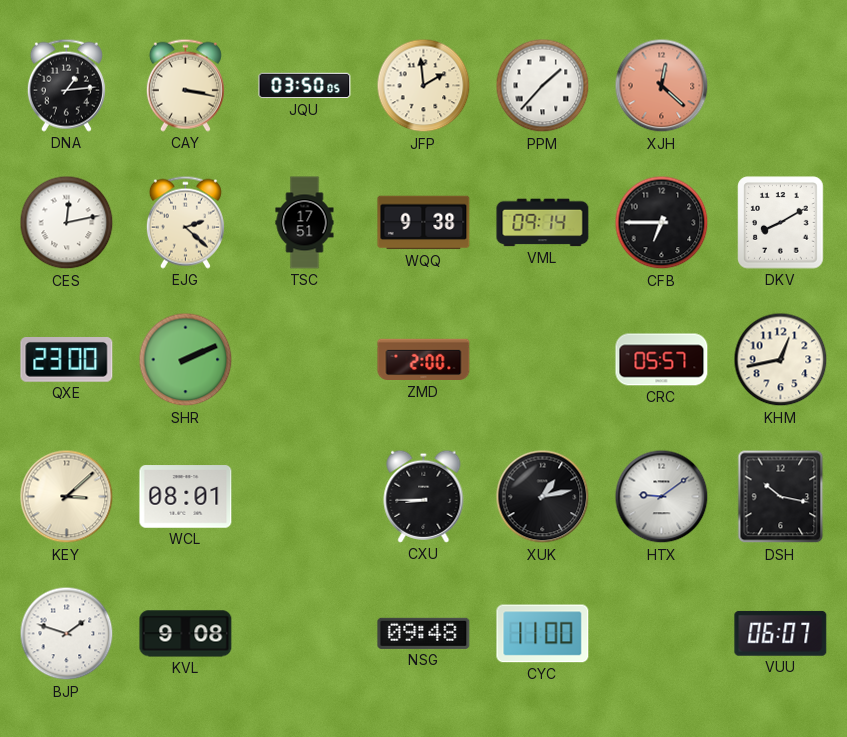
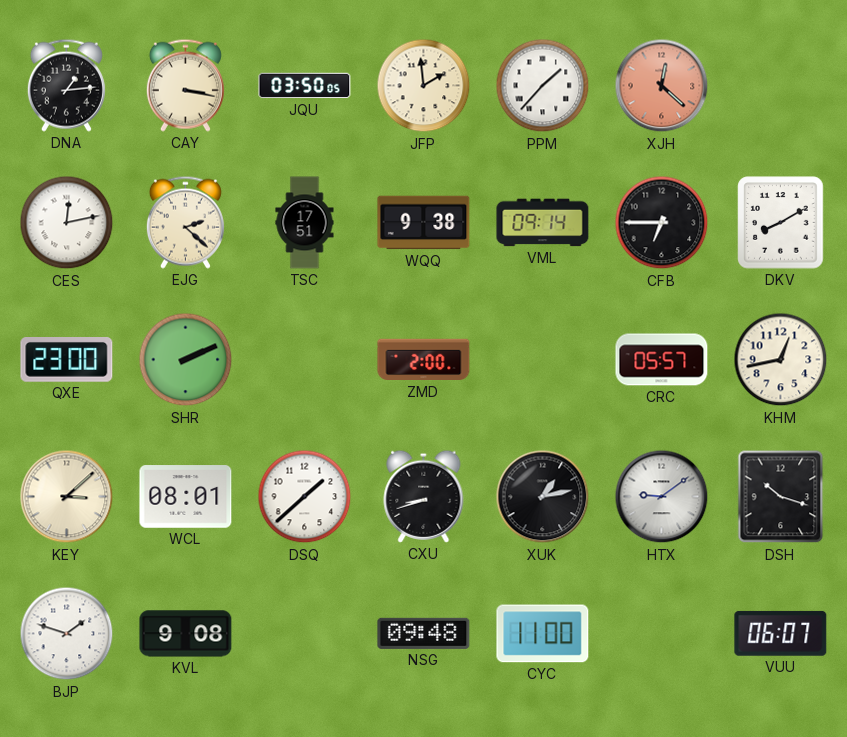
DSQ: none -> 1:38
CXU: 8:45 -> 8:42
DSH: 10:17 -> 10:18
